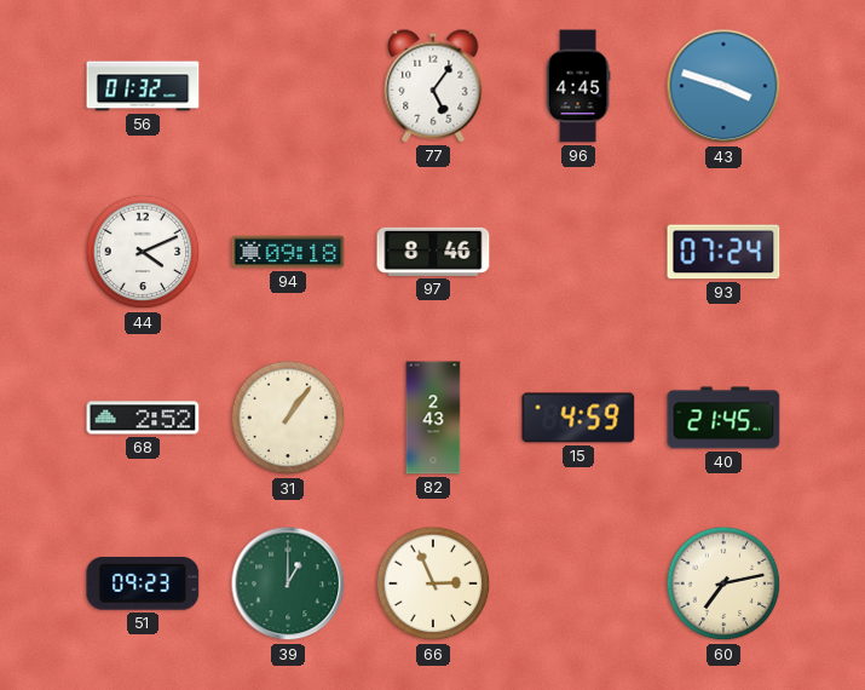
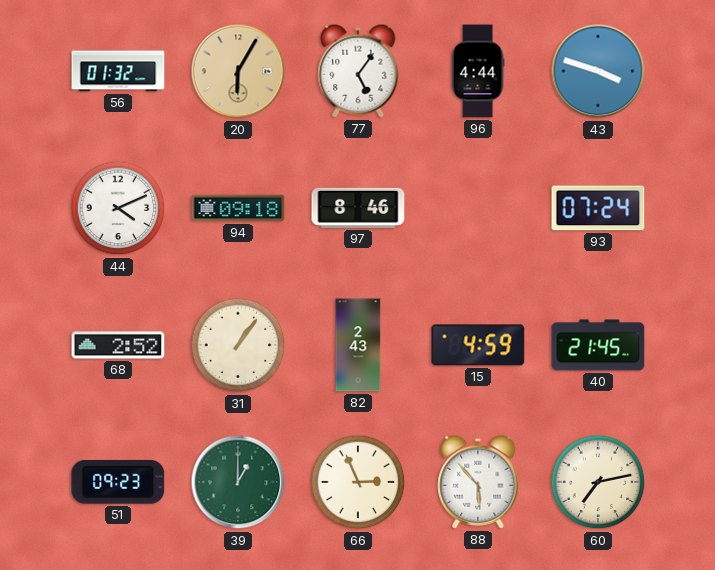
20: none -> 6:05
96: 4:45 -> 4:44
88: none -> 5:53
